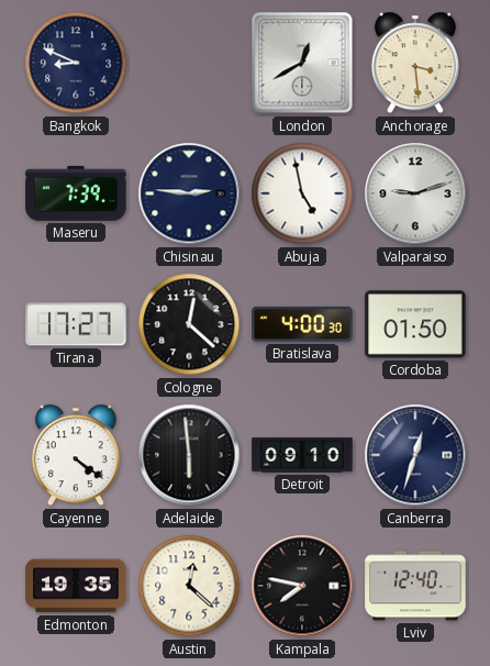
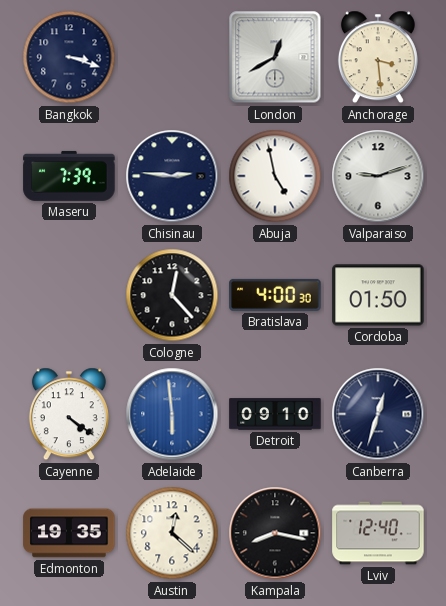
Bangkok: 8:49 -> 3:18
Tirana: 17:27 -> none
Cologne: 12:22 -> 12:23
Adelaide dial: black -> blue
Kampala: 7:47 -> 8:17
